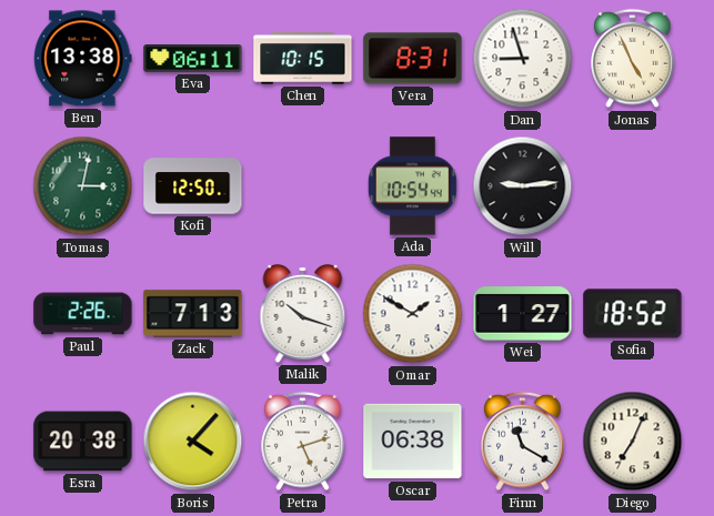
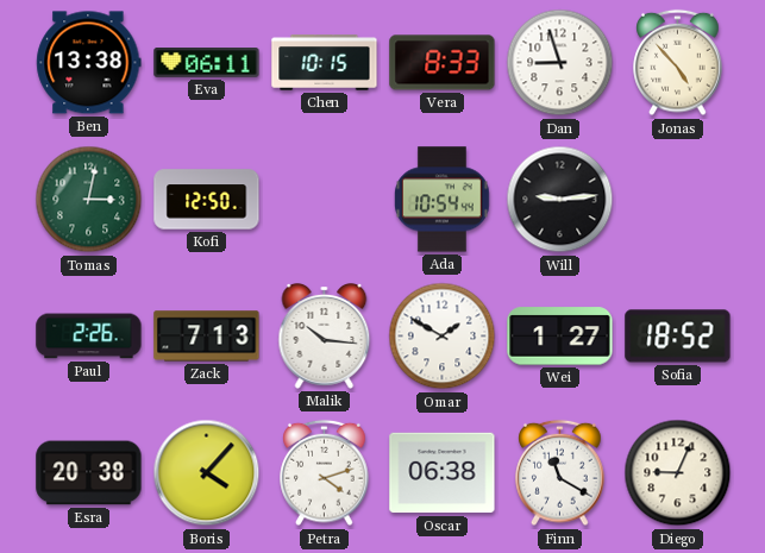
Vera: 8:31 -> 8:33
Jonas: 4:56 -> 4:53
Malik: 10:18 -> 10:16
Petra: 5:12 -> 4:12
Diego: 7:04 -> 9:04
